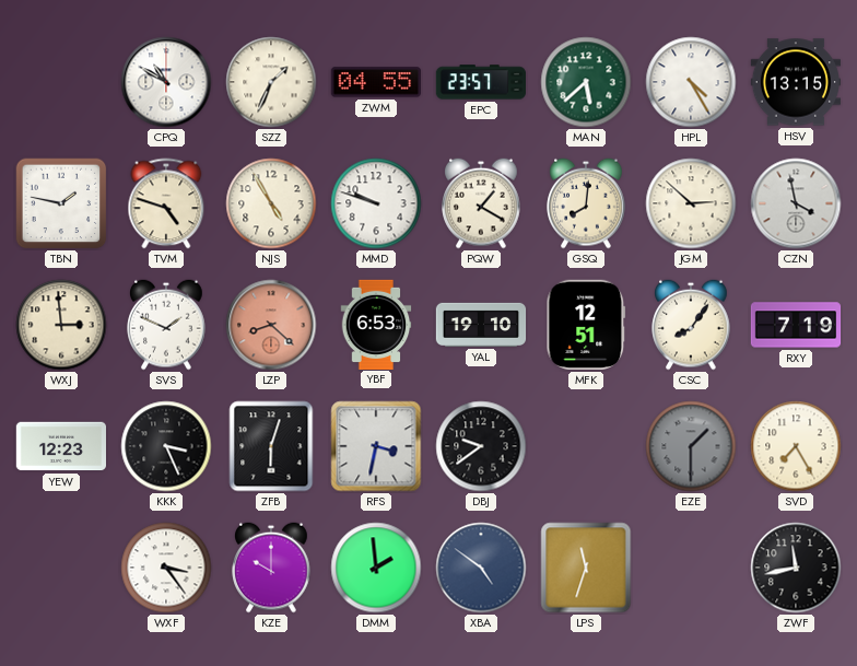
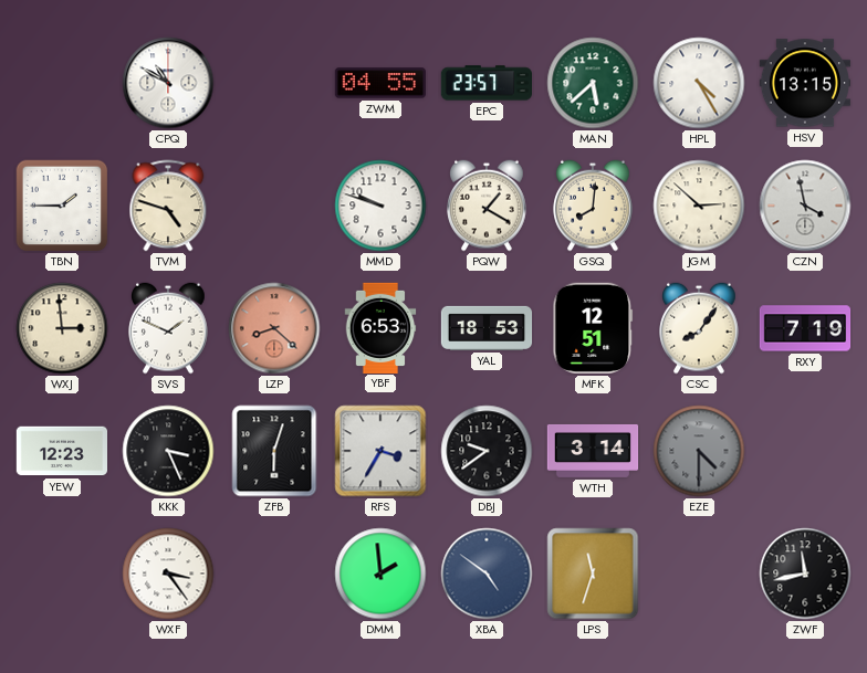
SZZ: 1:34 -> none
TBN: 1:47 -> 1:45
NJS: 4:55 -> none
YAL: 19:10 -> 18:53
RFS: 3:32 -> 3:35
WTH: none -> 3:14
EZE: 1:30 -> 4:30
SVD: 7:25 -> none
KZE: 10:00 -> none
